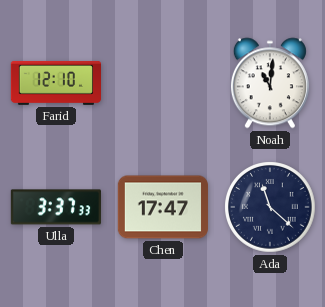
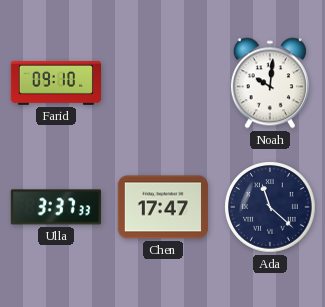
Farid: 12:10 -> 09:10
Noah: 11:01 -> 10:01
